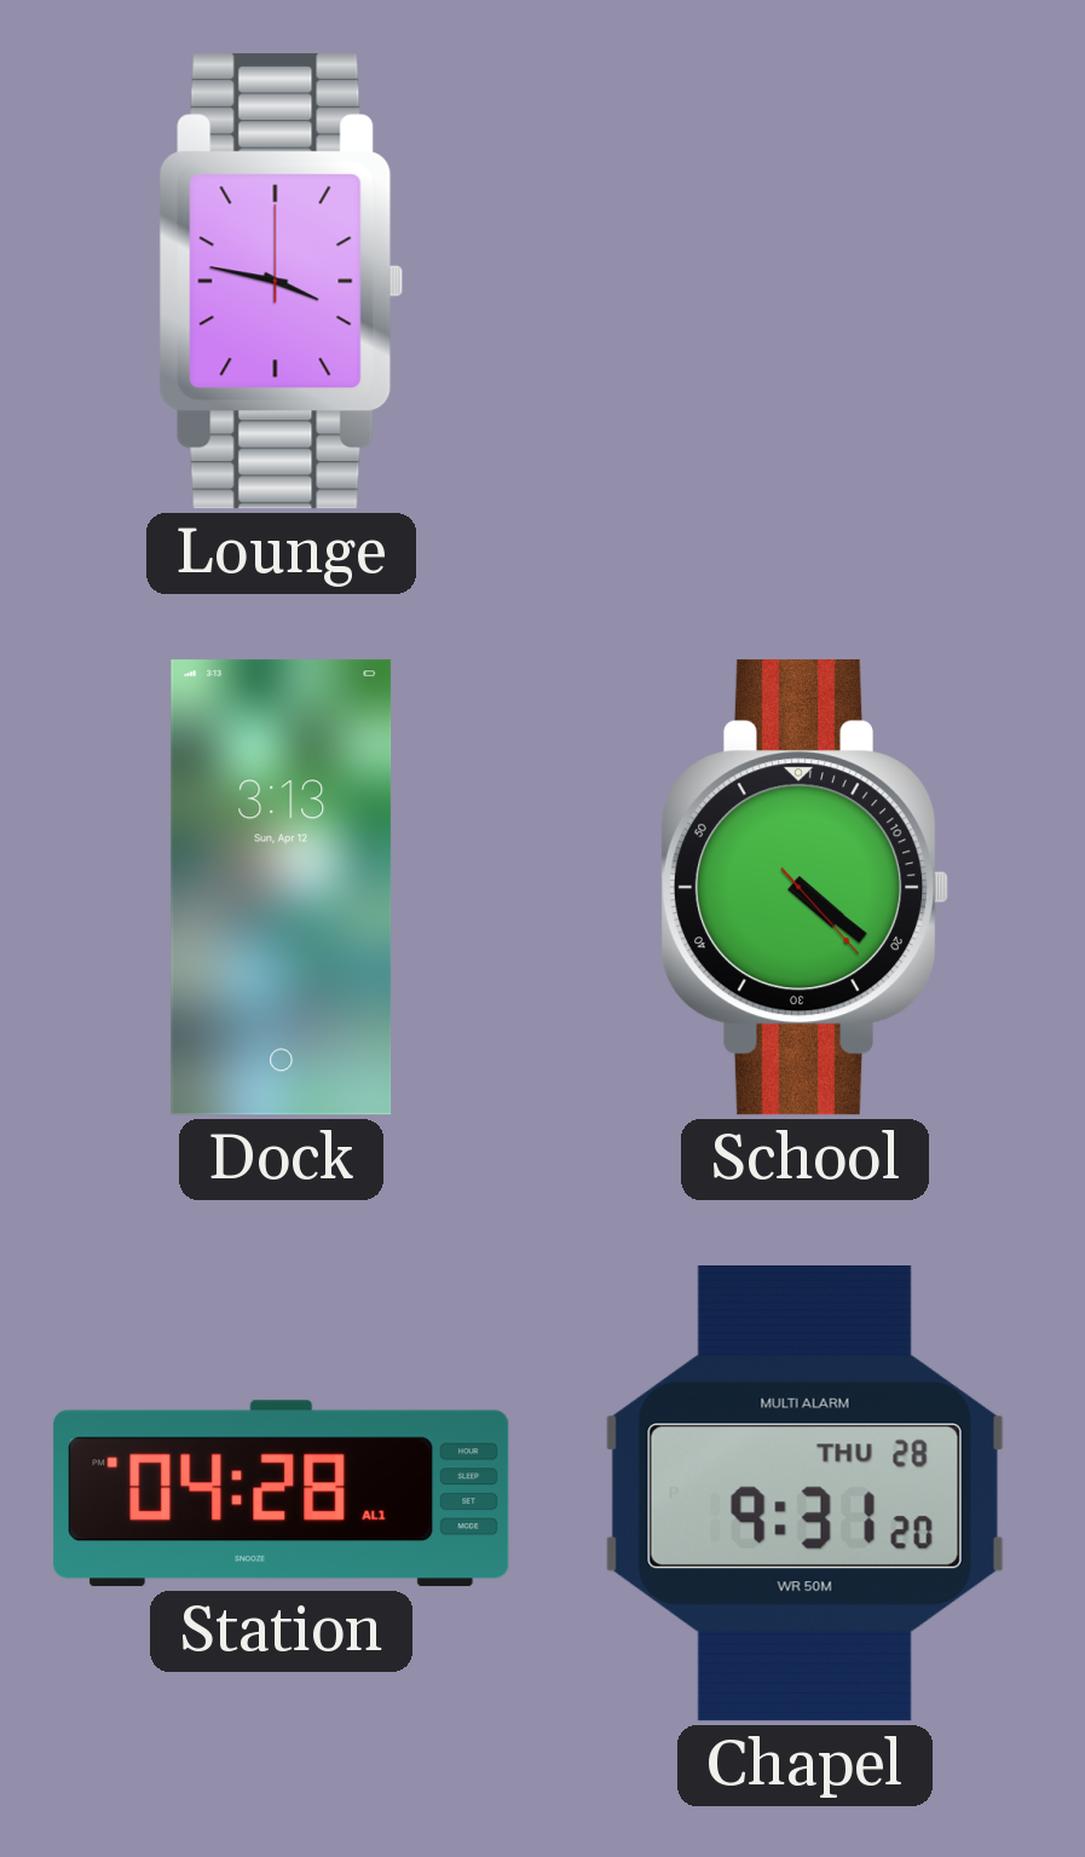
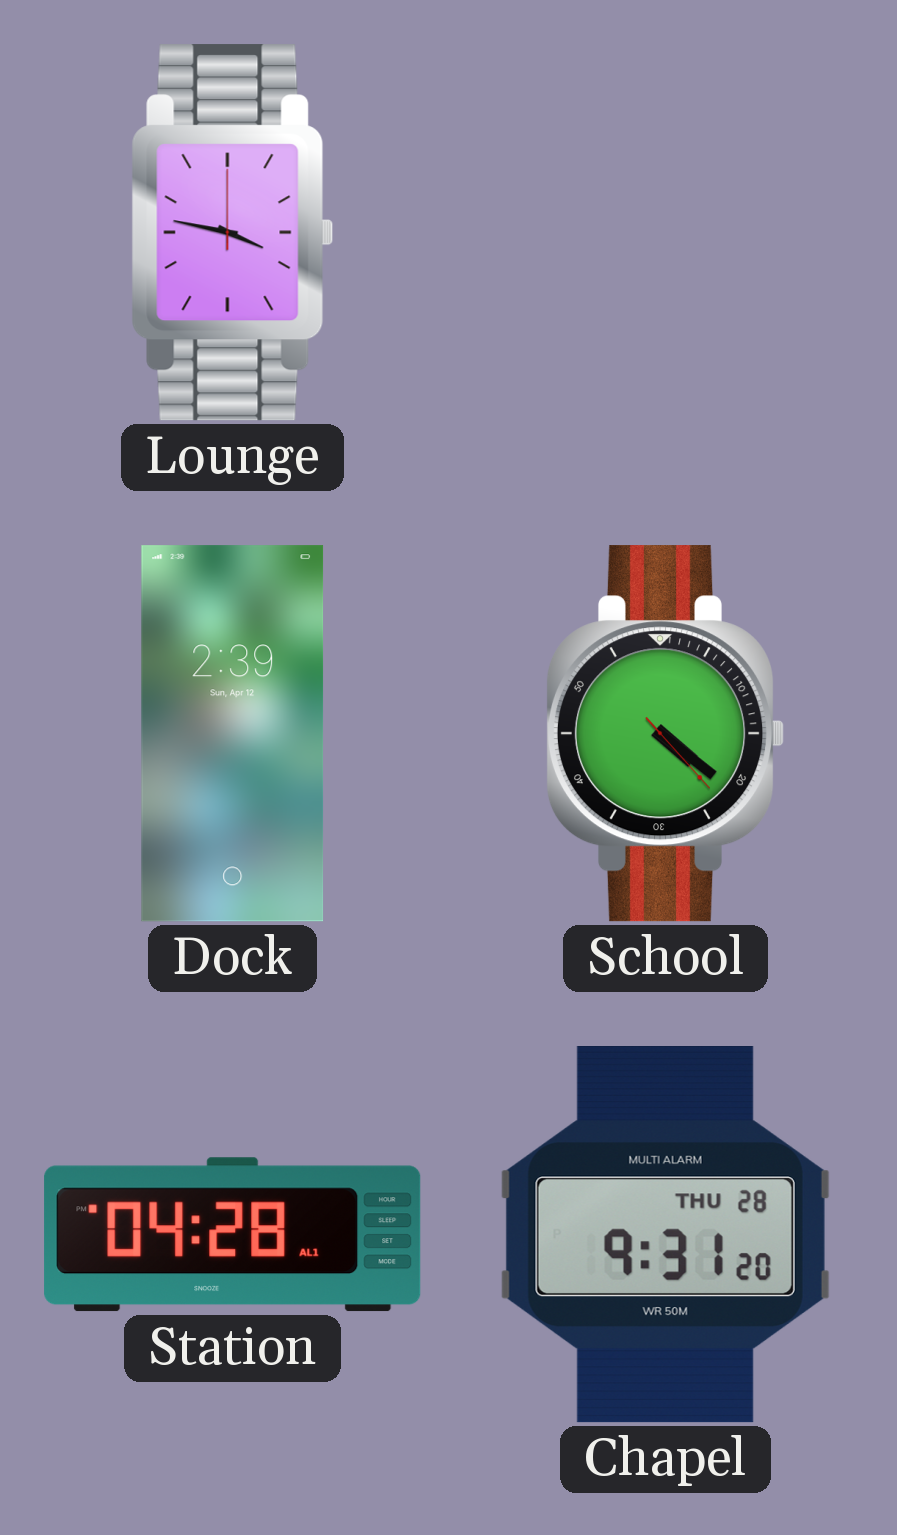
Dock: 3:13 -> 2:39
